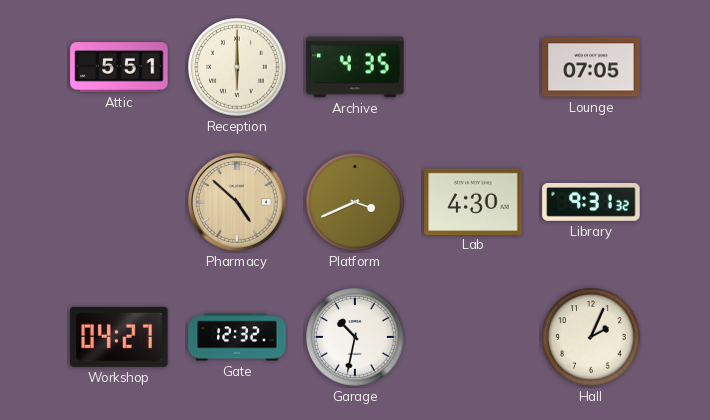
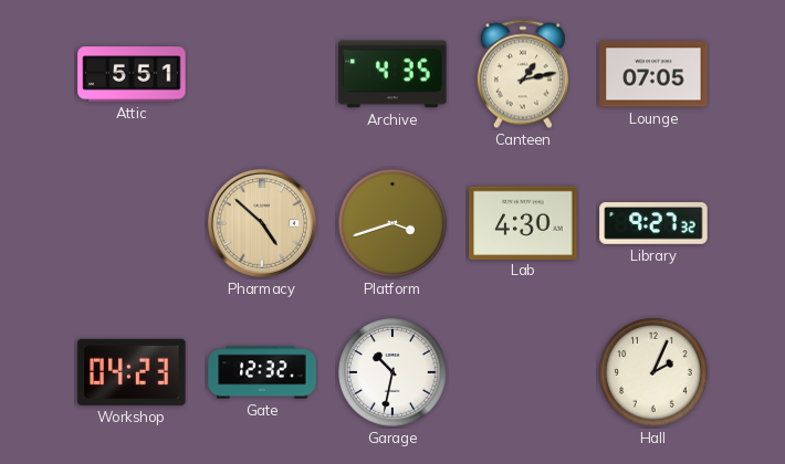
Reception: 6:00 -> none
Canteen: none -> 1:13
Platform: 3:41 -> 3:42
Library: 9:31 -> 9:27
Workshop: 04:27 -> 04:23
